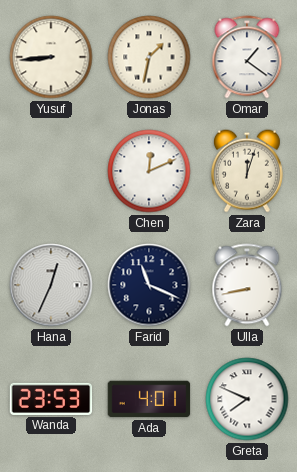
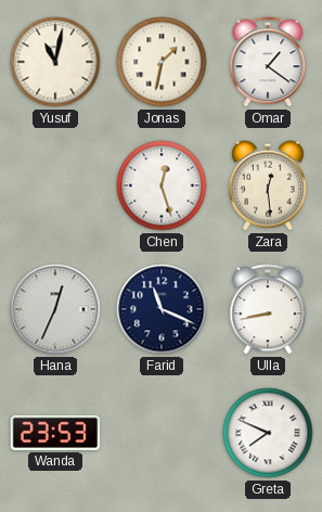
Yusuf: 8:44 -> 11:02
Chen: 12:11 -> 12:27
Zara: 12:03 -> 12:29
Ada: 4:01 -> none
